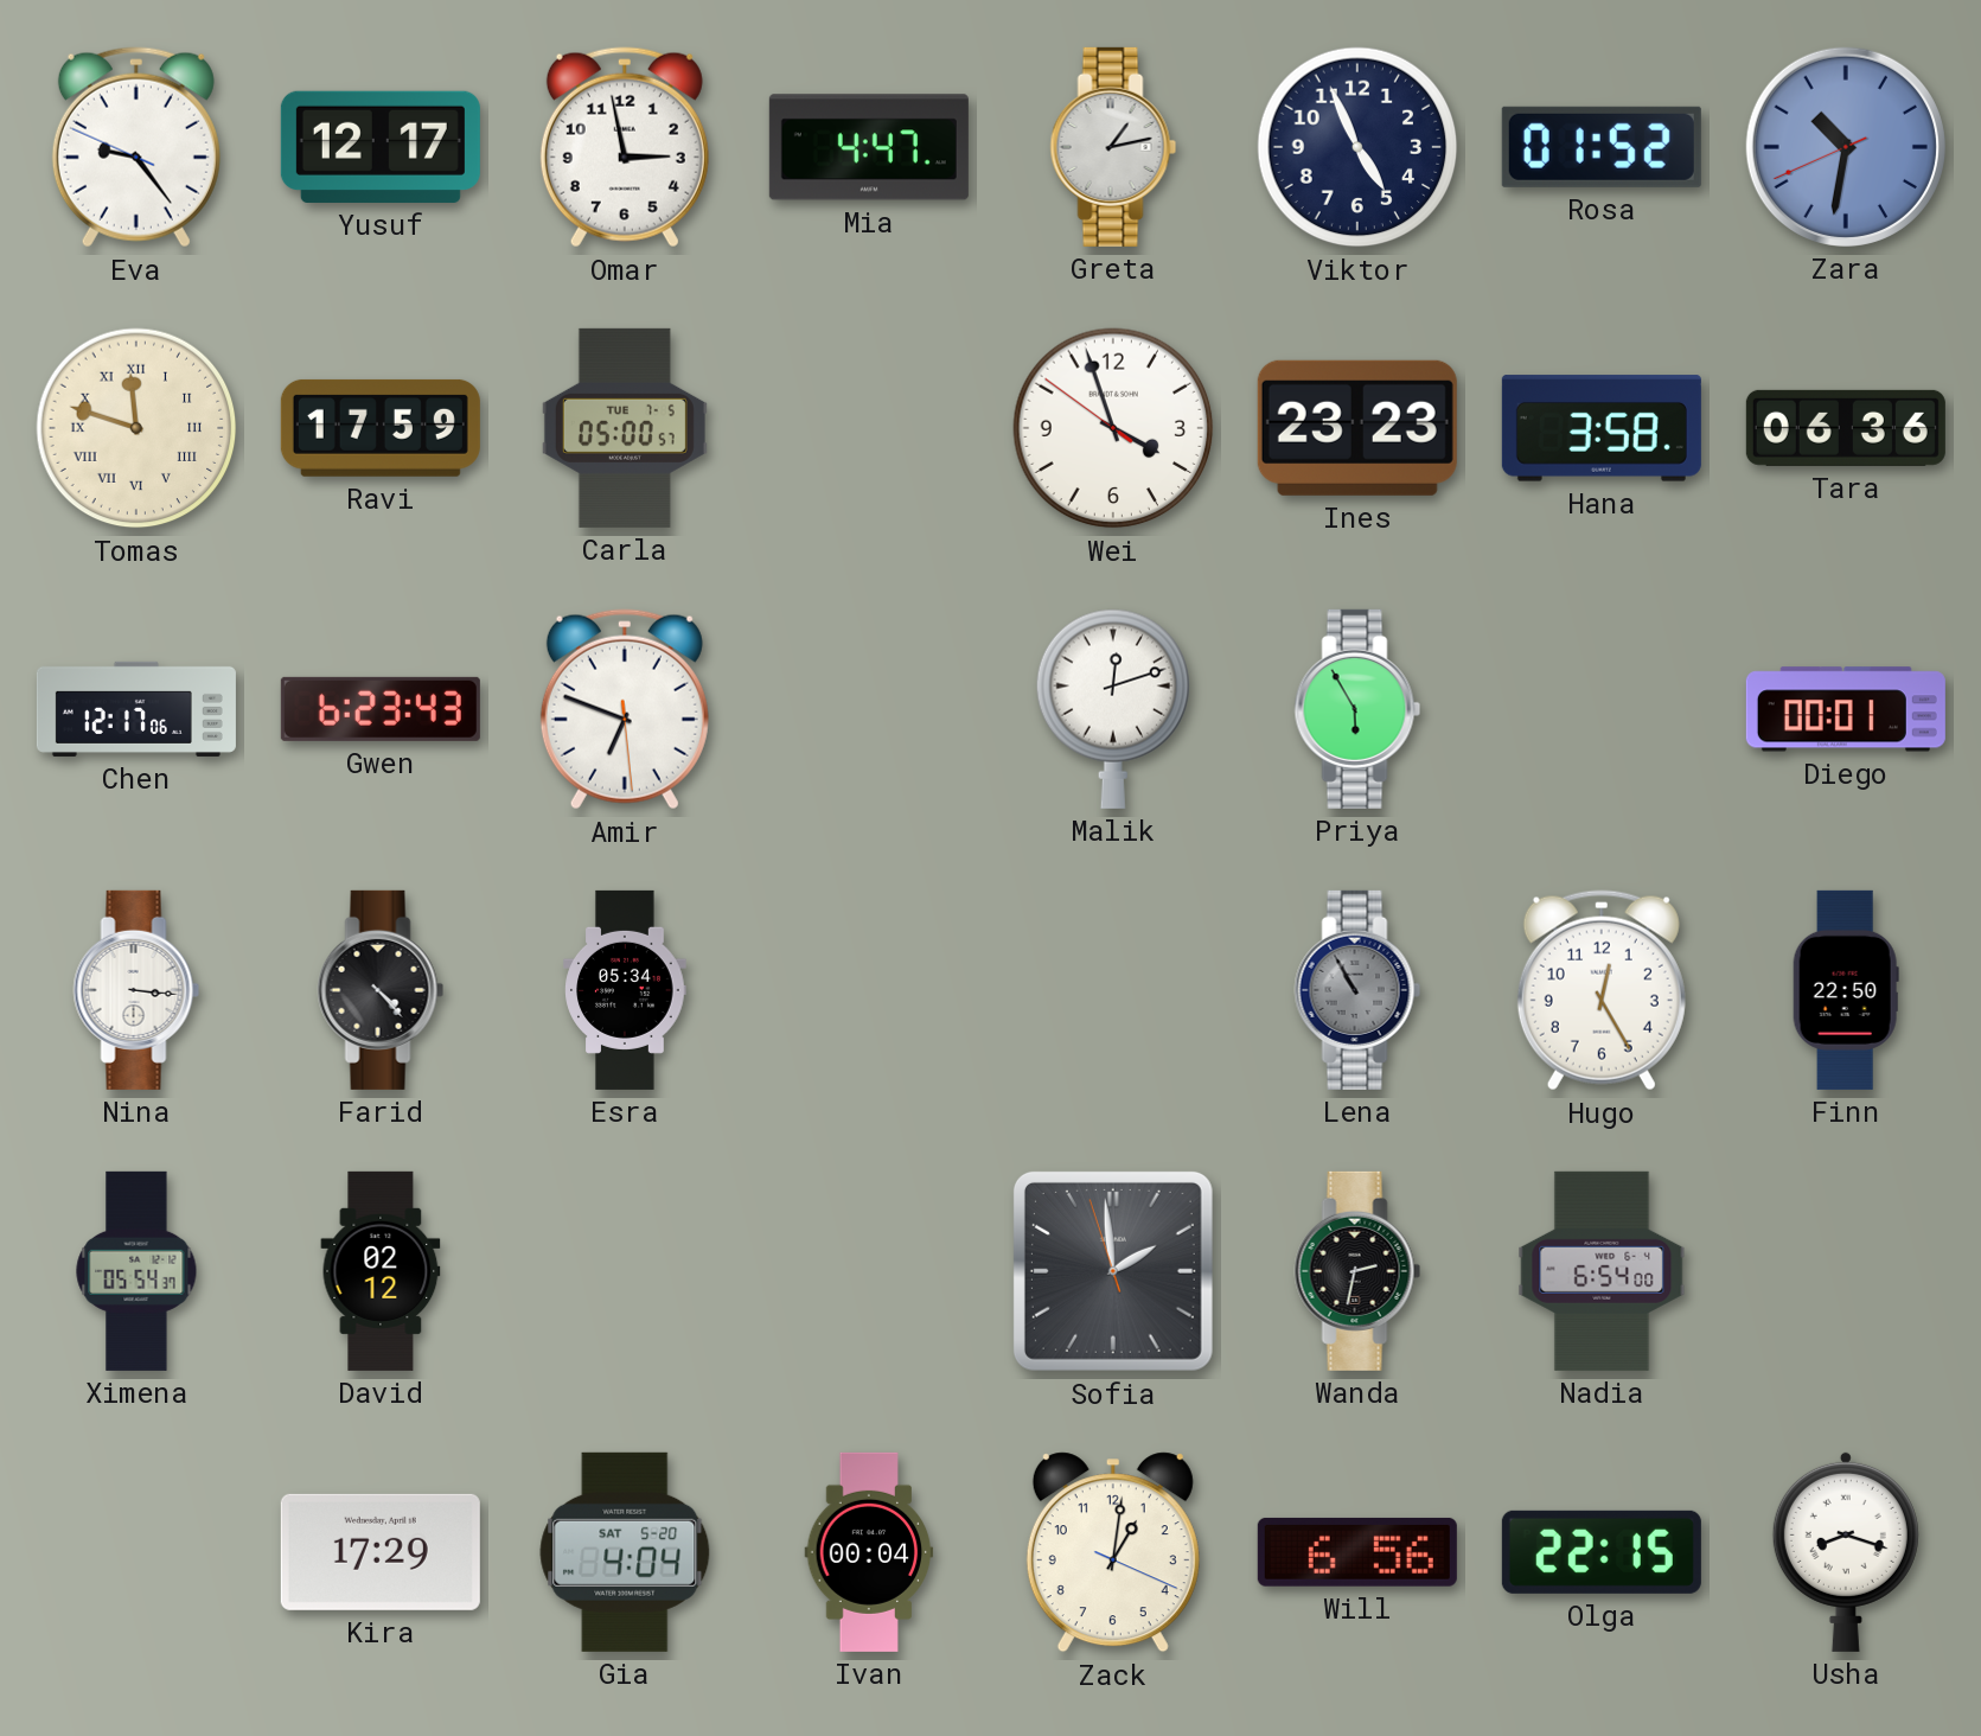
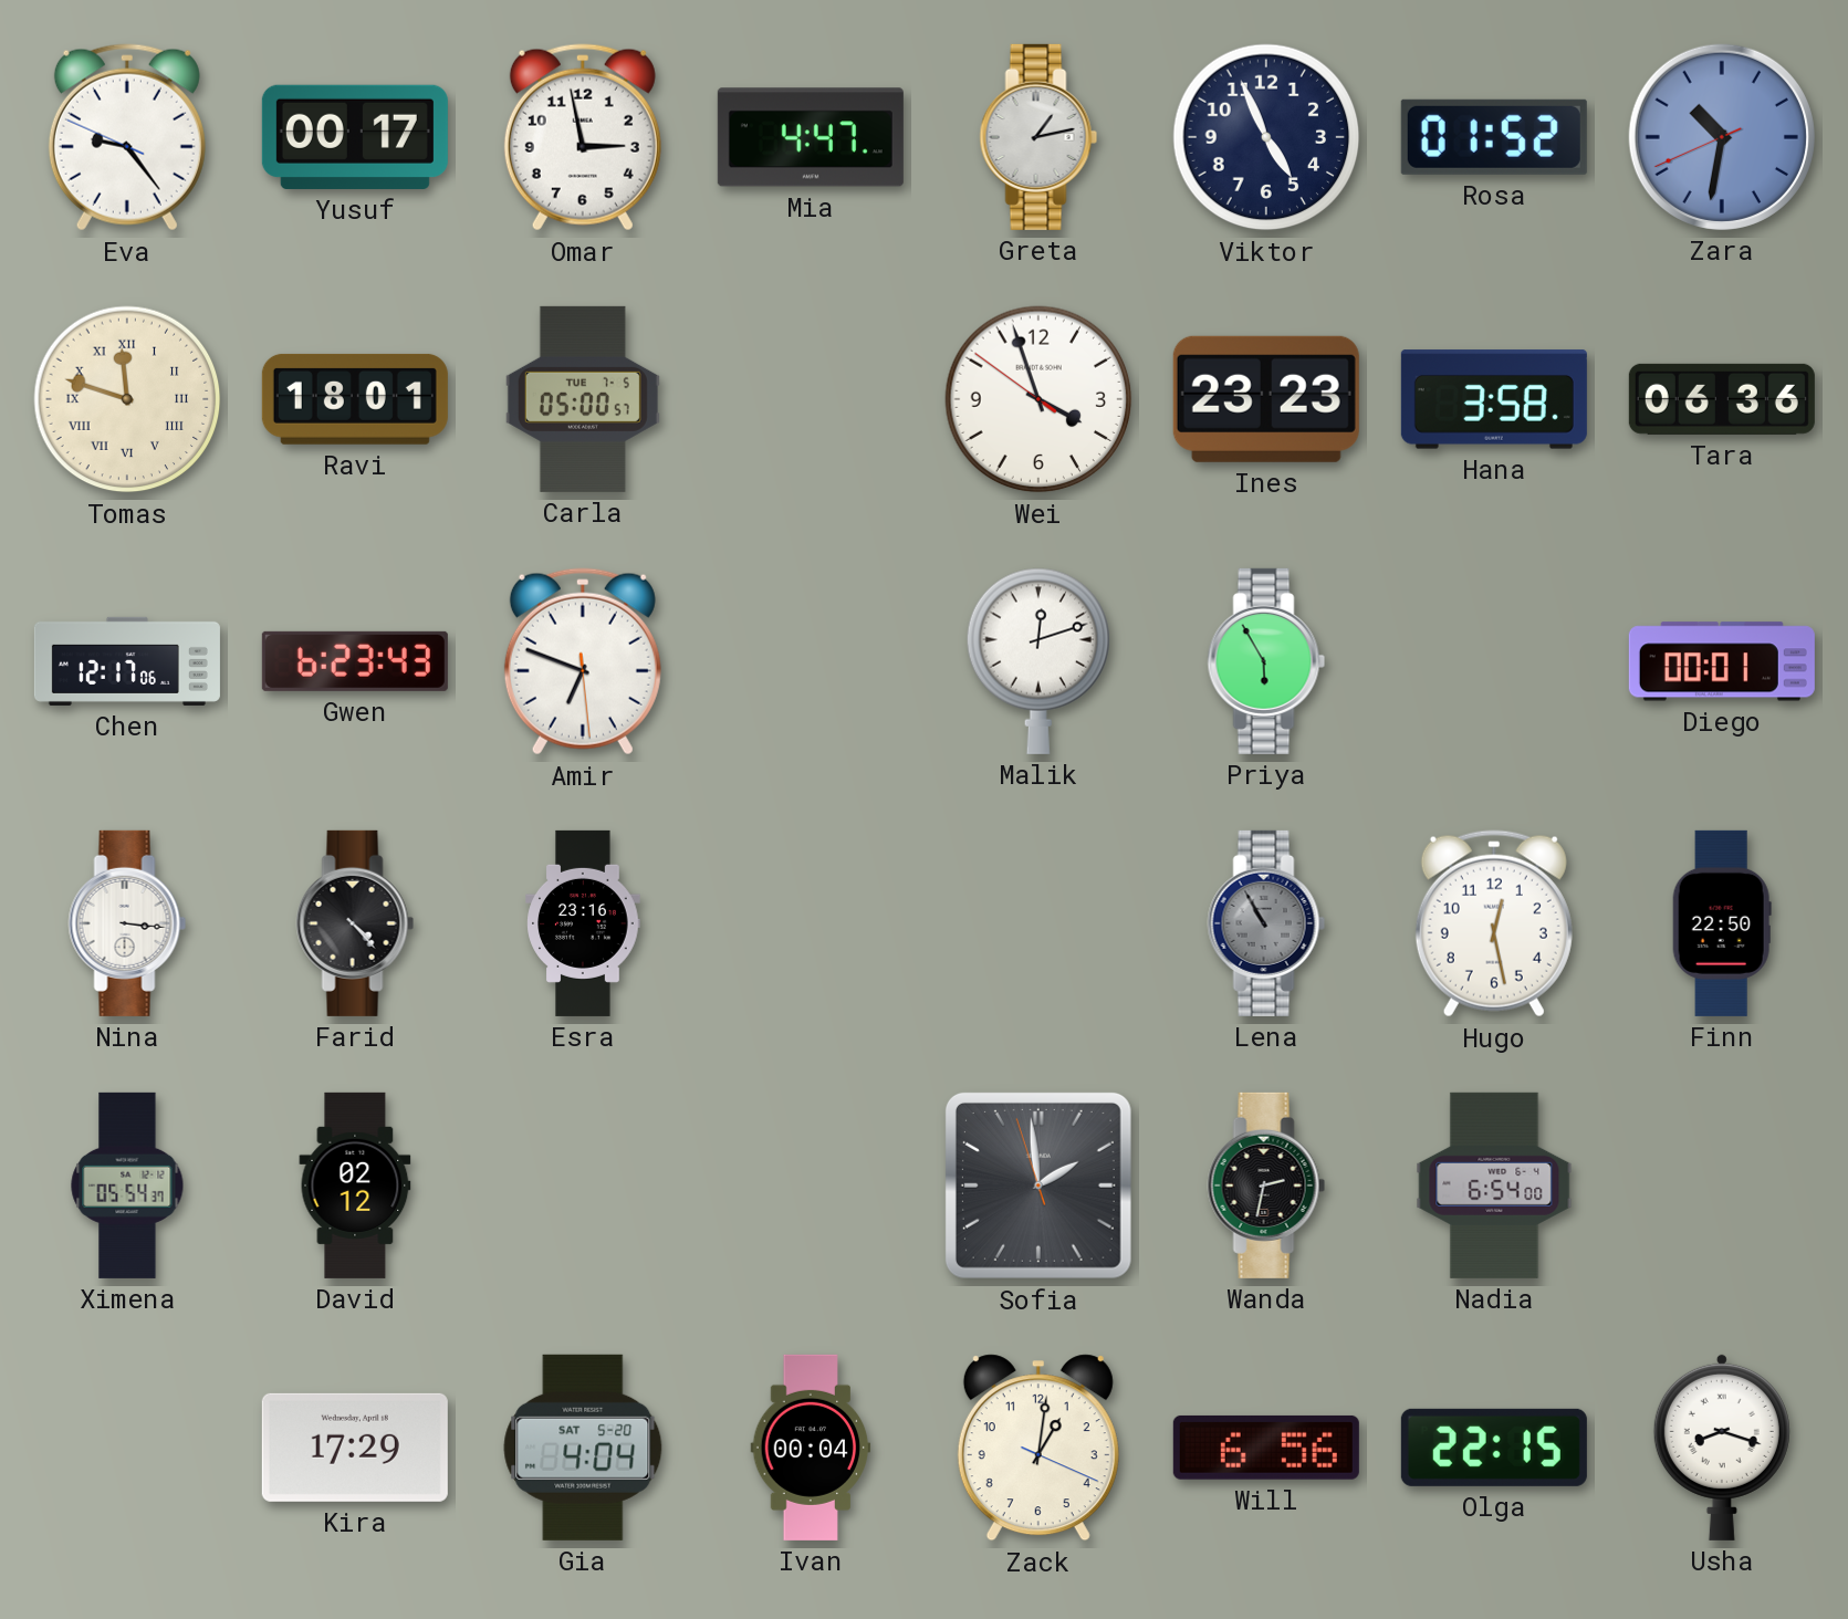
Yusuf: 12:17 -> 00:17
Ravi: 17:59 -> 18:01
Esra: 05:34 -> 23:16
Hugo: 12:25 -> 12:28
